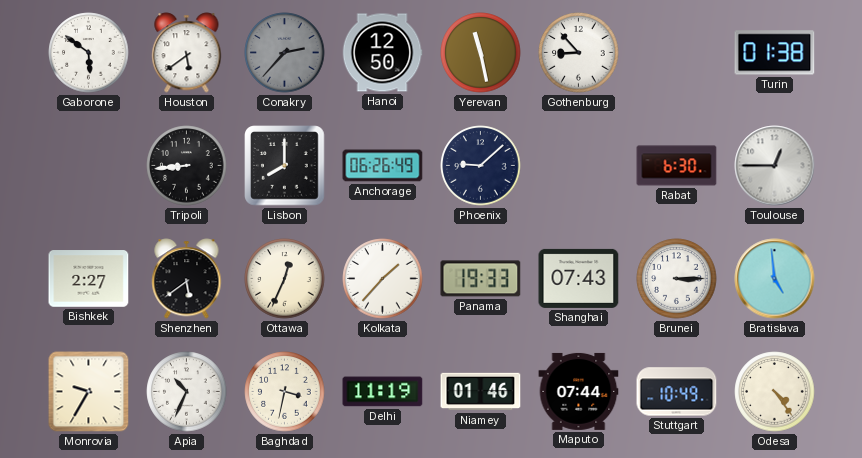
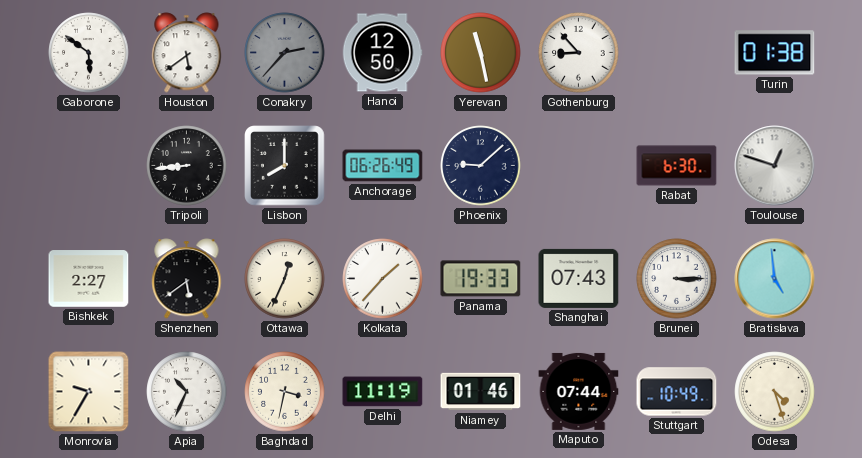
Toulouse: 12:45 -> 12:48
Odesa: 4:24 -> 4:27
